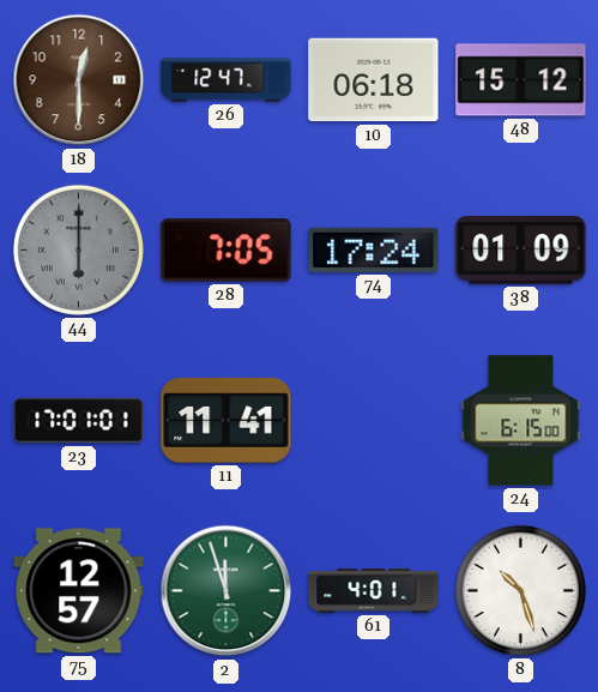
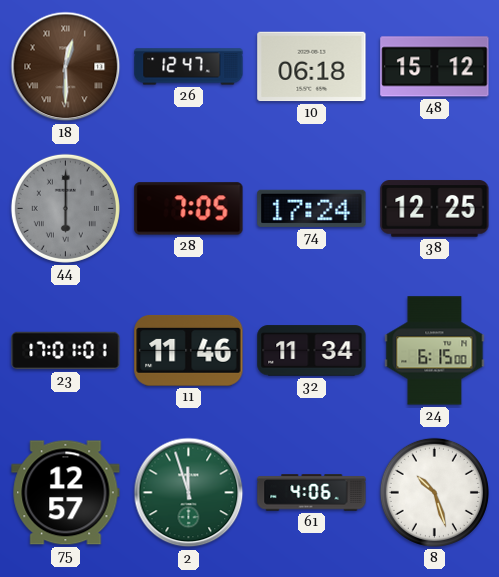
18 numerals: Arabic -> Roman
38: 01:09 -> 12:25
11: 11:41 -> 11:46
32: none -> 11:34
61: 4:01 -> 4:06
